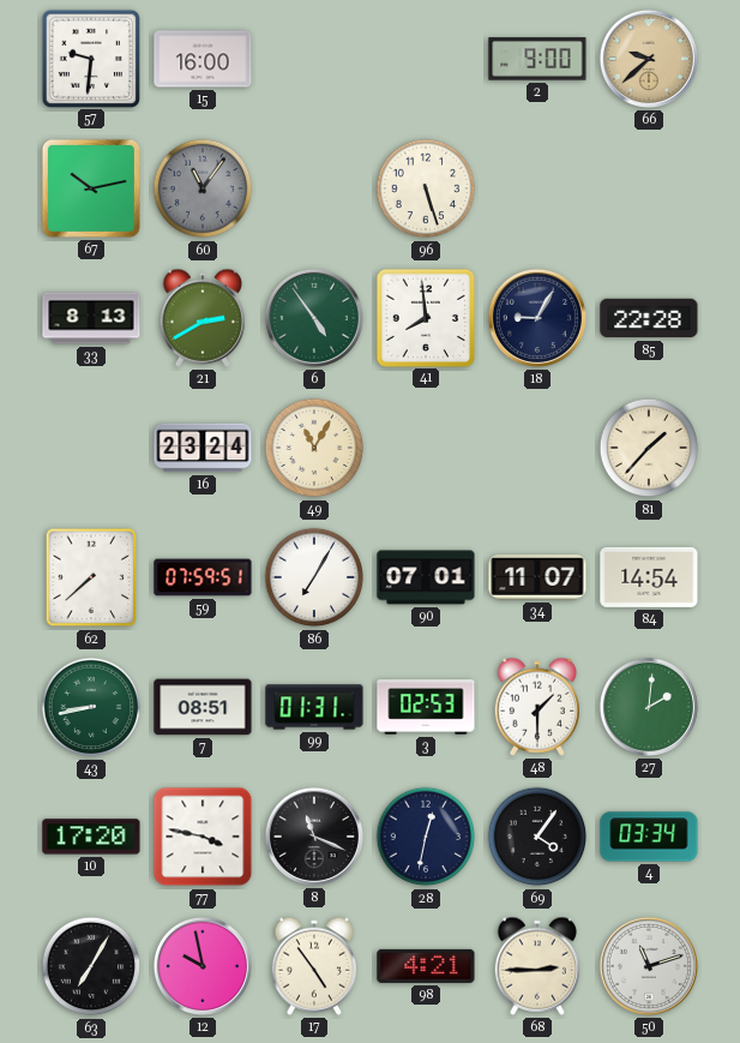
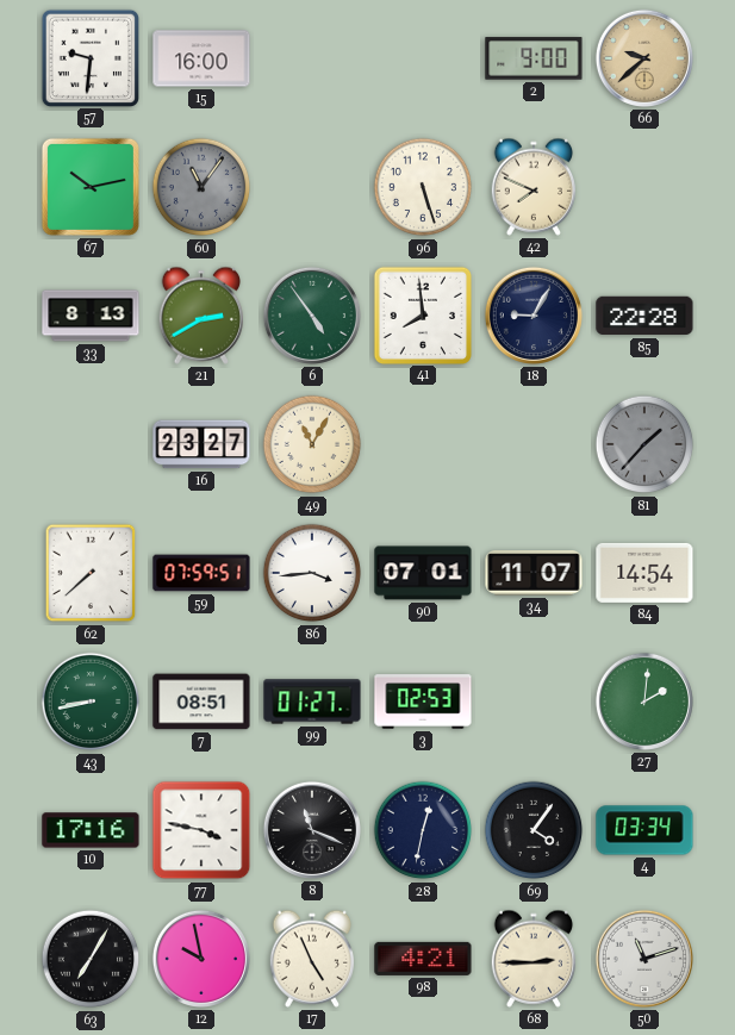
42: none -> 7:49
16: 23:24 -> 23:27
81 dial: cream -> grey
86: 7:05 -> 3:44
99: 01:31 -> 01:27
48: 1:30 -> none
10: 17:20 -> 17:16
17: 4:54 -> 4:56
